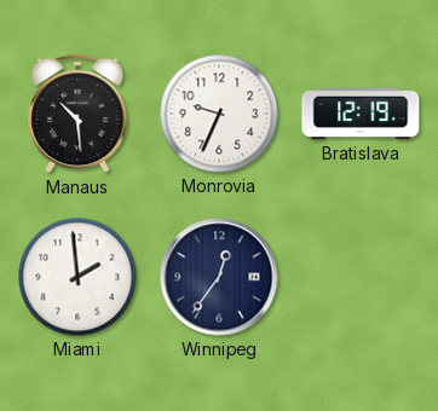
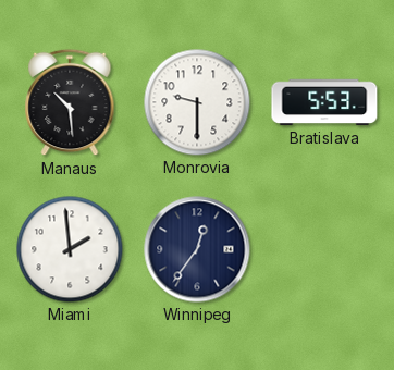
Monrovia: 9:34 -> 9:30
Bratislava: 12:19 -> 5:53
